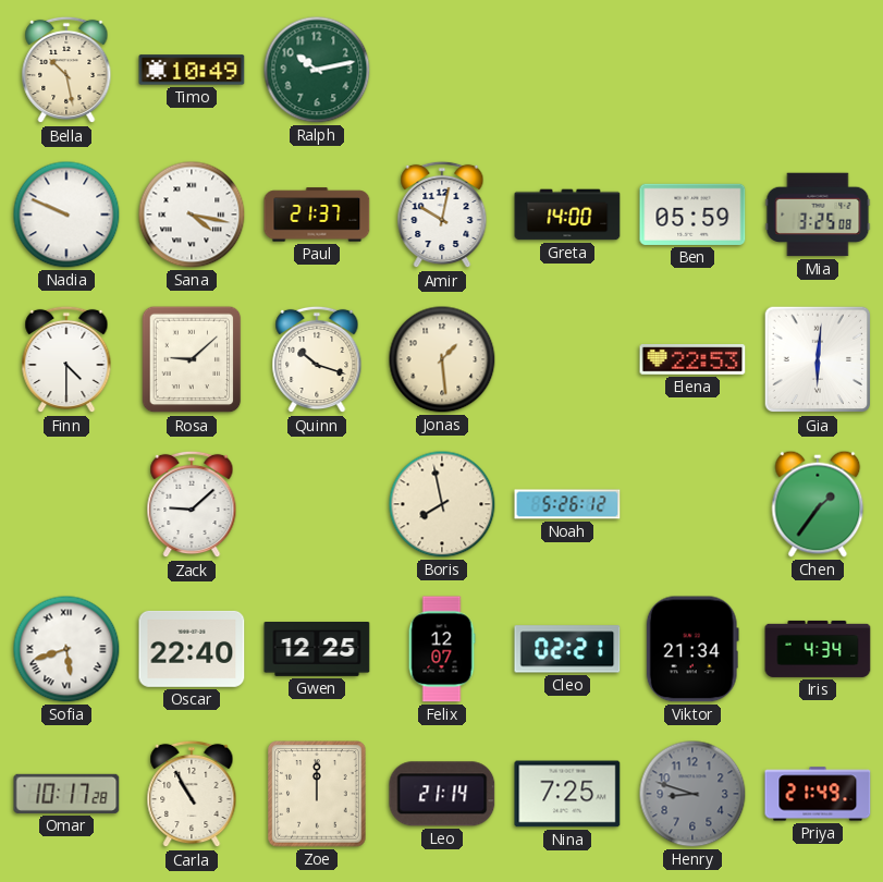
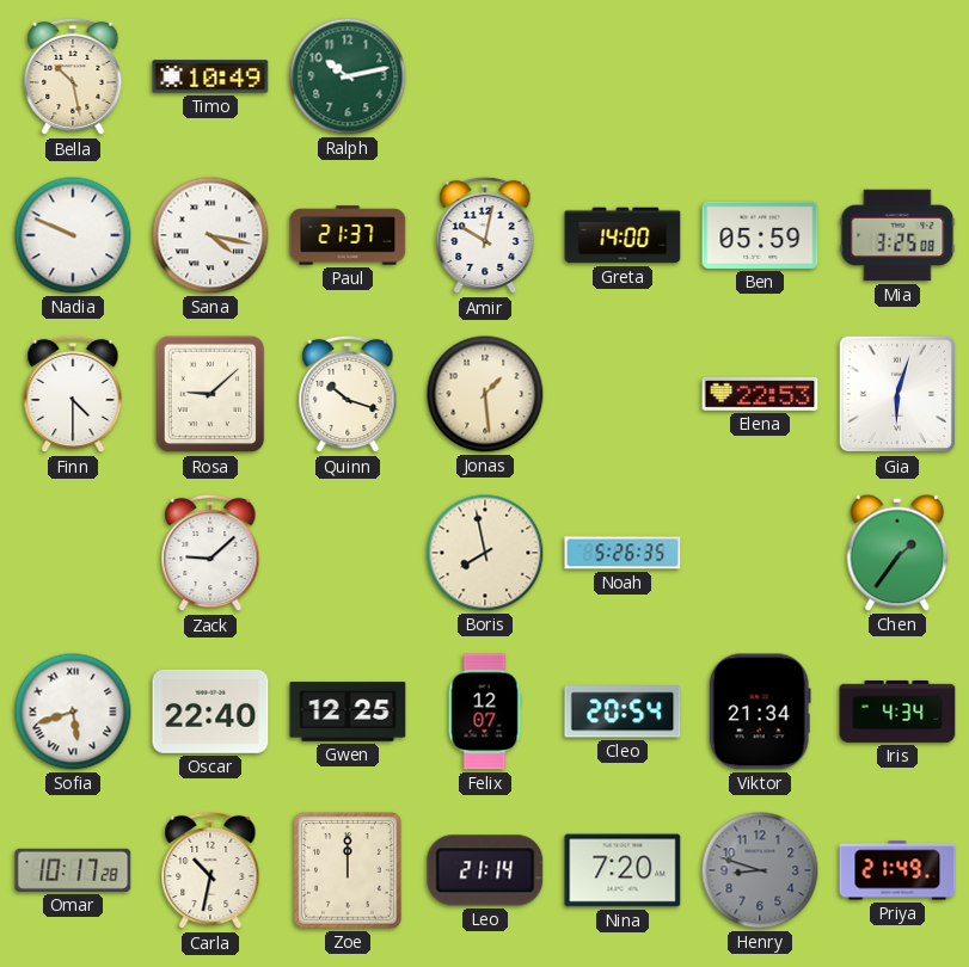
Gia: 6:01 -> 6:03
Noah: 5:26:12 -> 5:26:35
Cleo: 02:21 -> 20:54
Carla: 10:55 -> 10:32
Nina: 7:25 -> 7:20
